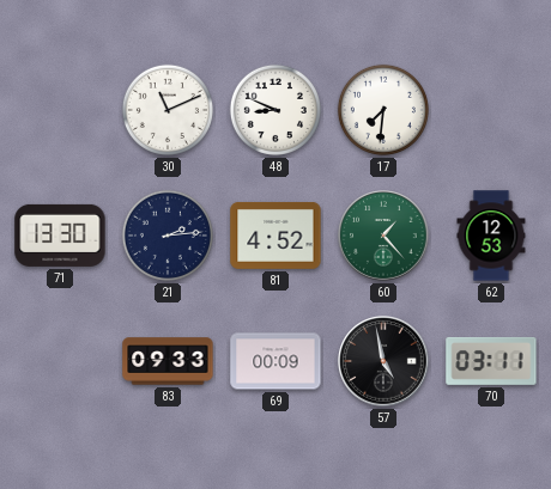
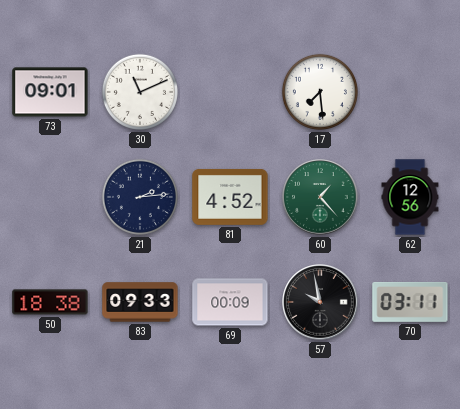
73: none -> 09:01
48: 8:49 -> none
17: 7:31 -> 7:29
71: 13:30 -> none
62: 12:53 -> 12:56
50: none -> 18:38
57: 4:58 -> 9:58
